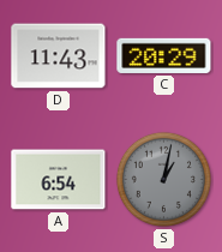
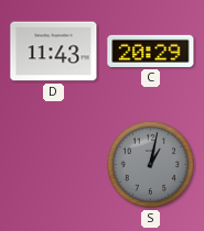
A: 6:54 -> none
